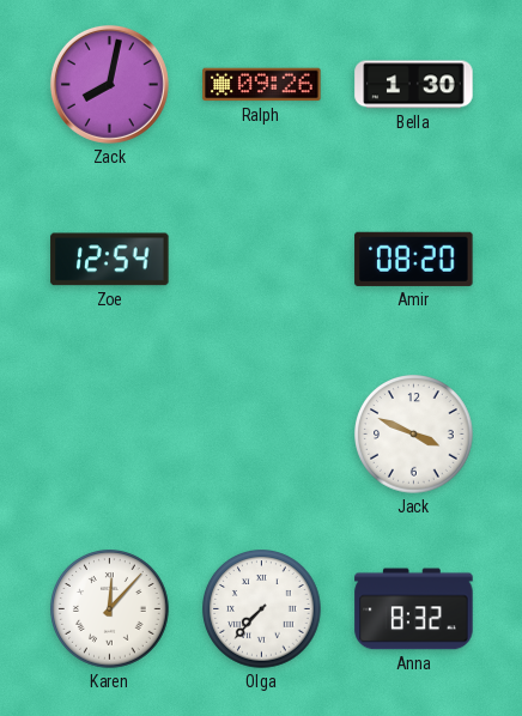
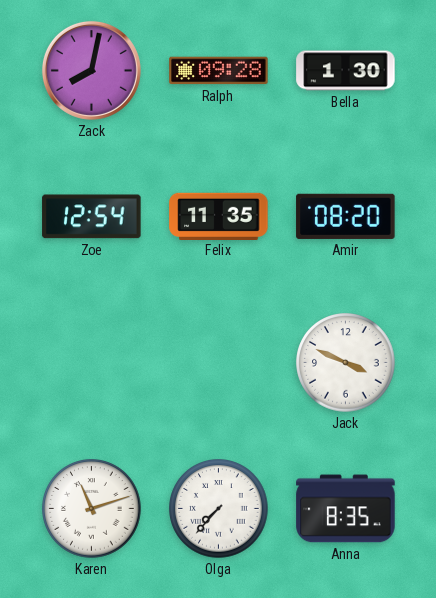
Ralph: 09:26 -> 09:28
Felix: none -> 11:35
Karen: 12:07 -> 11:12
Anna: 8:32 -> 8:35
